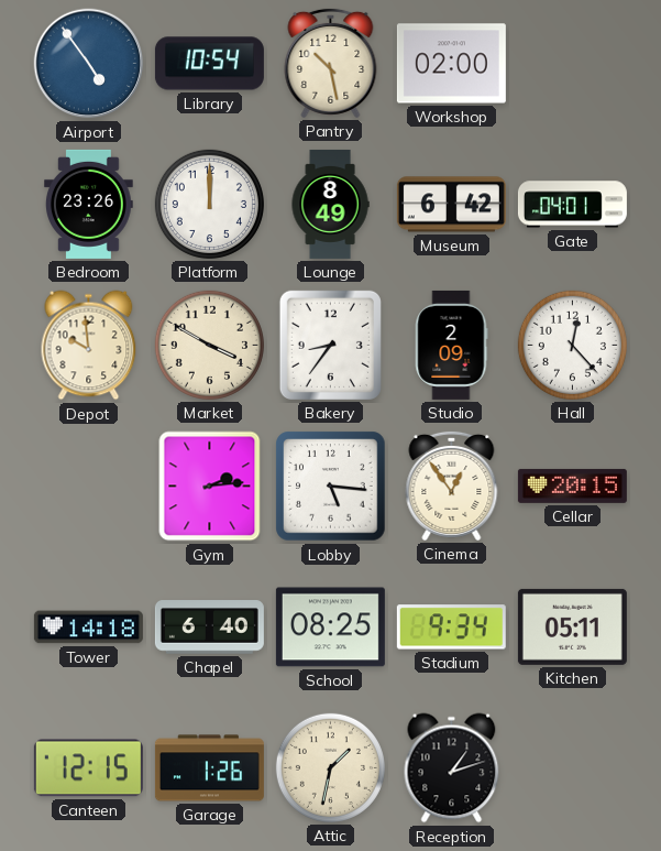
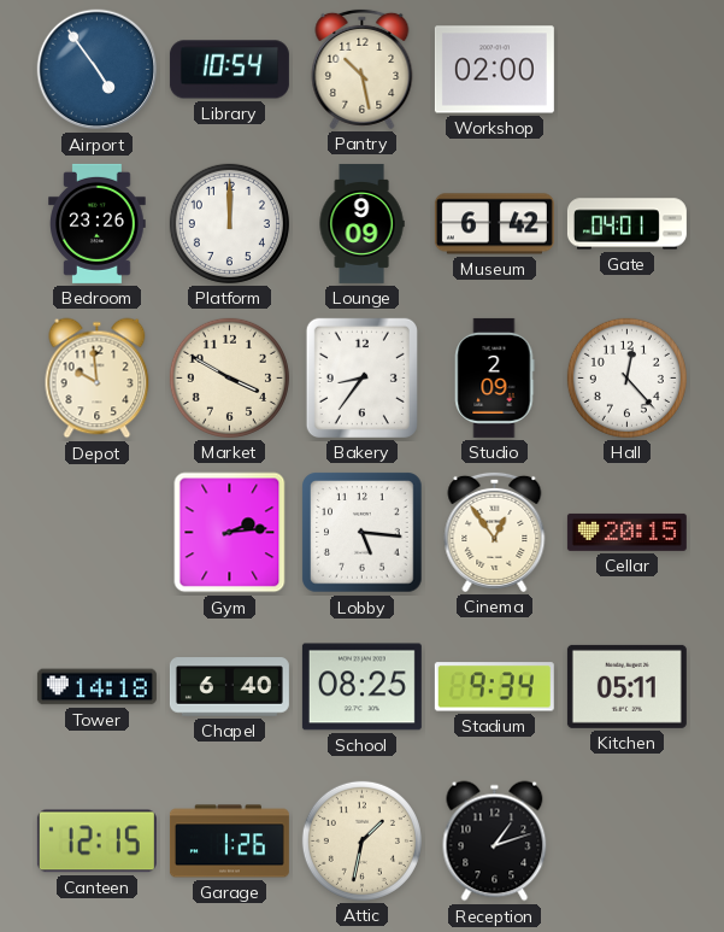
Lounge: 8:49 -> 9:09
